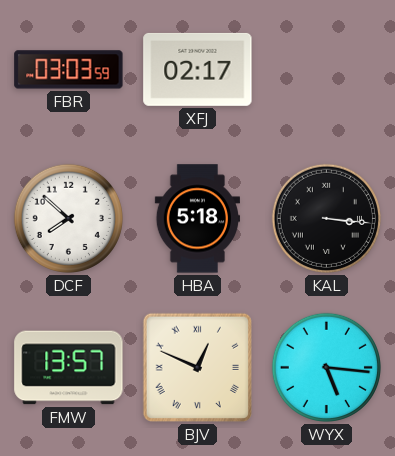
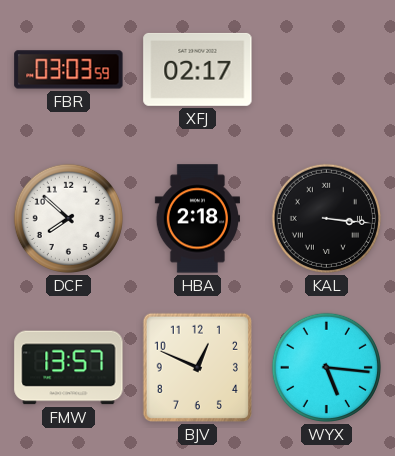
HBA: 5:18 -> 2:18
BJV numerals: Roman -> Arabic
